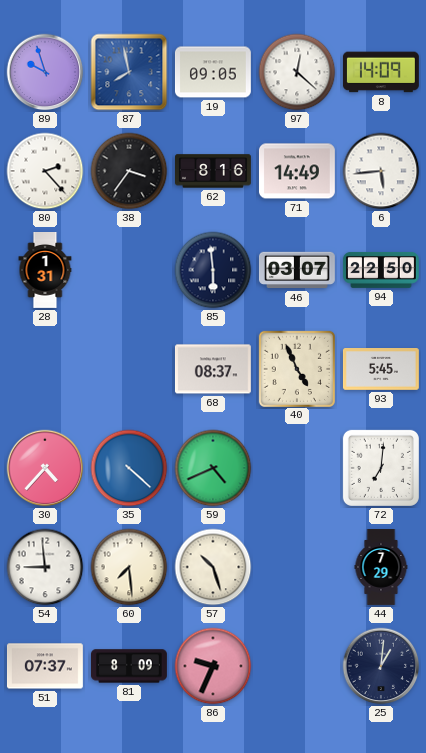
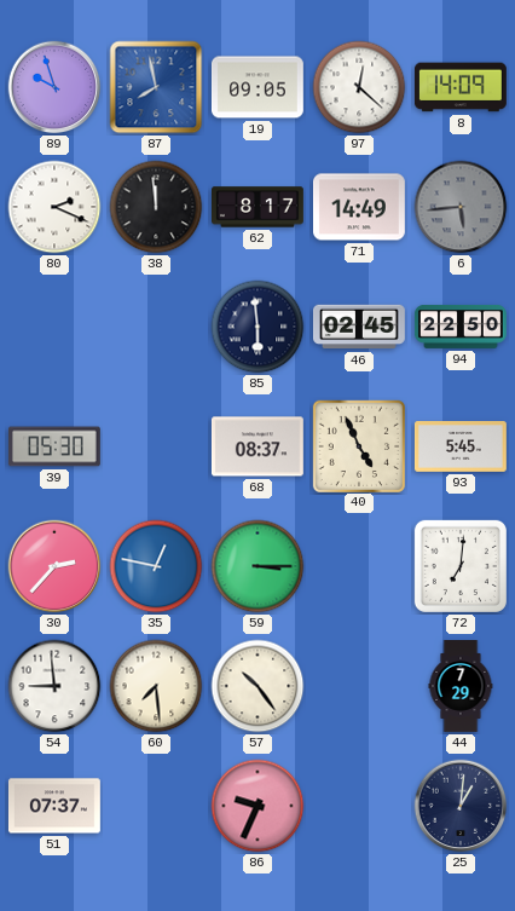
80: 2:23 -> 2:19
38: 3:36 -> 11:59
62: 8:16 -> 8:17
6 dial: white -> grey
28: 1:31 -> none
46: 03:07 -> 02:45
39: none -> 05:30
30: 4:37 -> 2:37
35: 4:22 -> 12:47
59: 4:41 -> 3:15
57: 10:27 -> 10:24
81: 8:09 -> none
